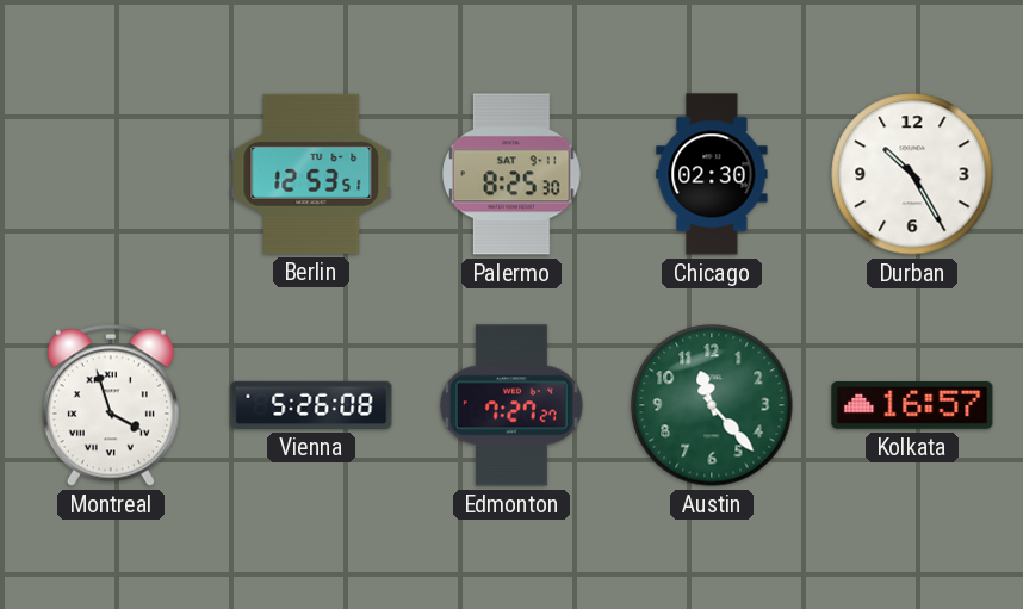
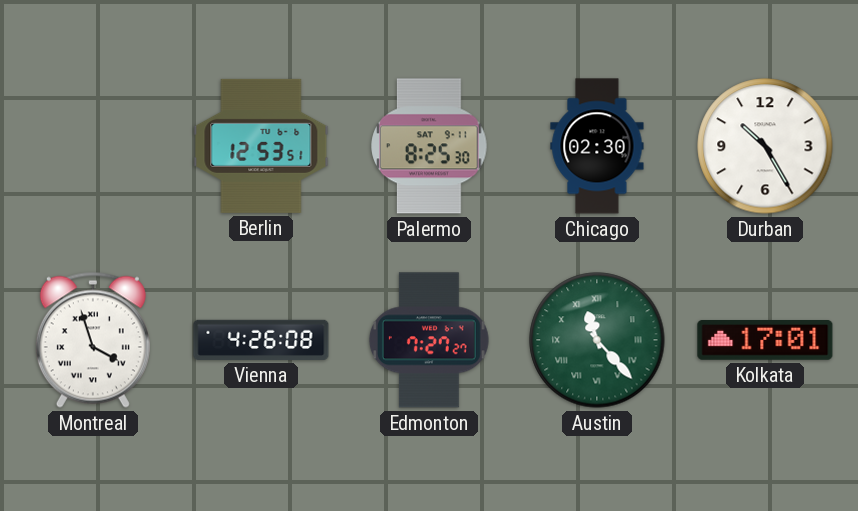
Vienna: 5:26 -> 4:26
Austin numerals: Arabic -> Roman
Kolkata: 16:57 -> 17:01
